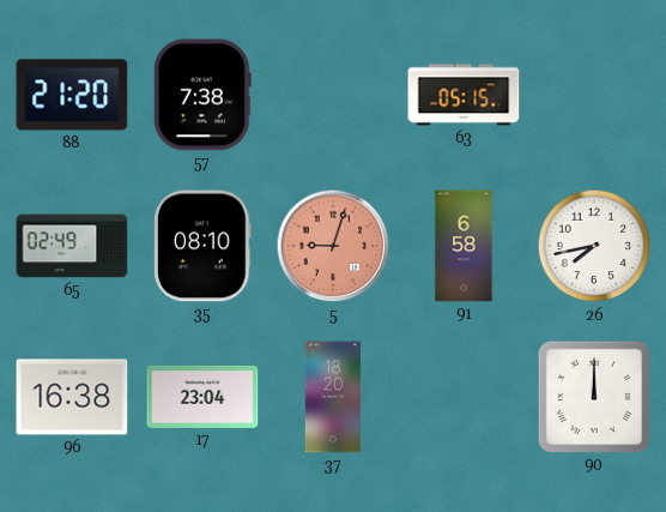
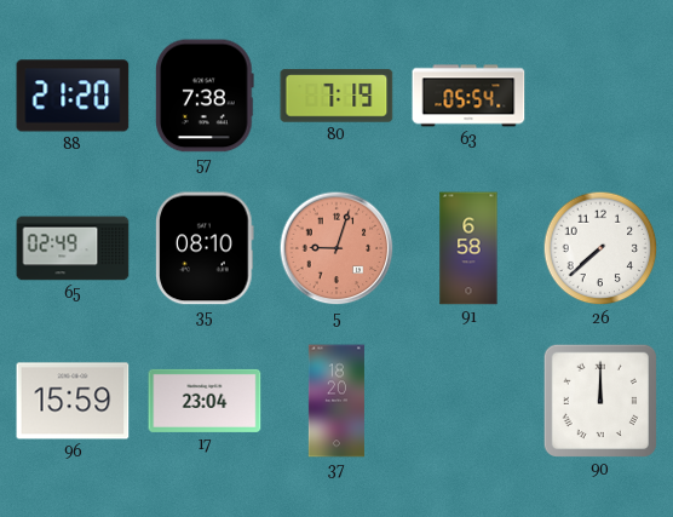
80: none -> 7:19
63: 05:15 -> 05:54
26: 7:43 -> 7:38
96: 16:38 -> 15:59
